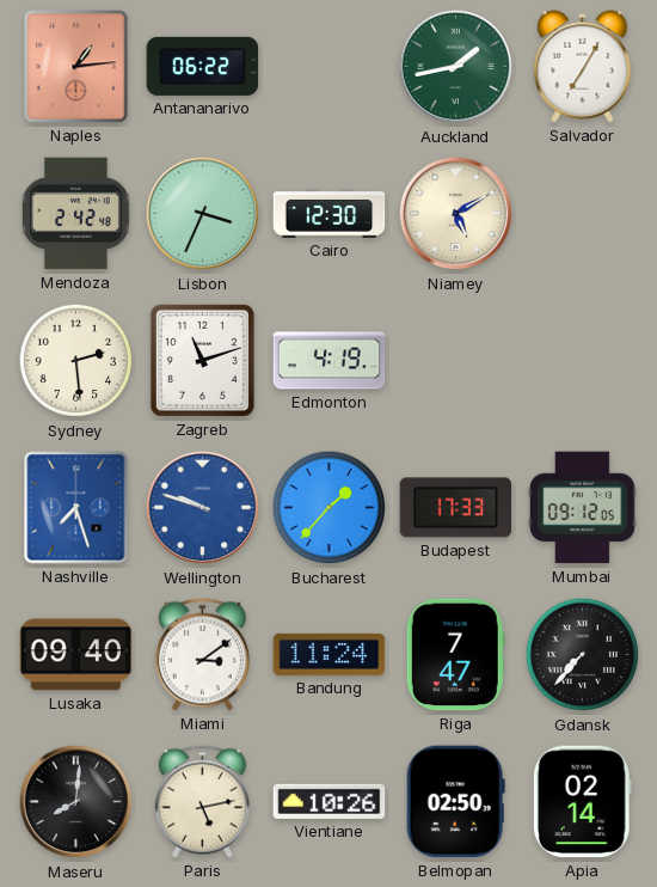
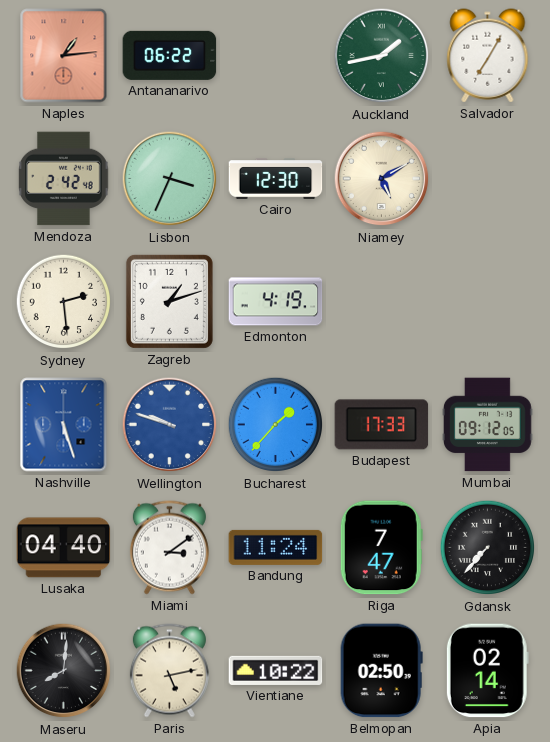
Zagreb: 11:12 -> 1:12
Nashville: 7:27 -> 5:27
Lusaka: 09:40 -> 04:40
Vientiane: 10:26 -> 10:22
